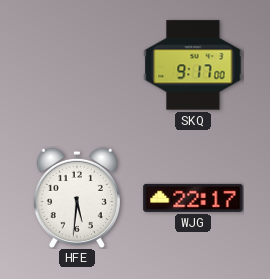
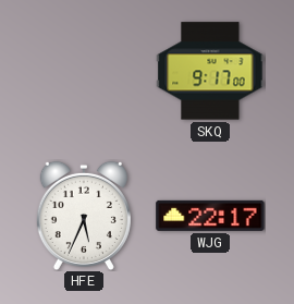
HFE: 5:31 -> 5:34
